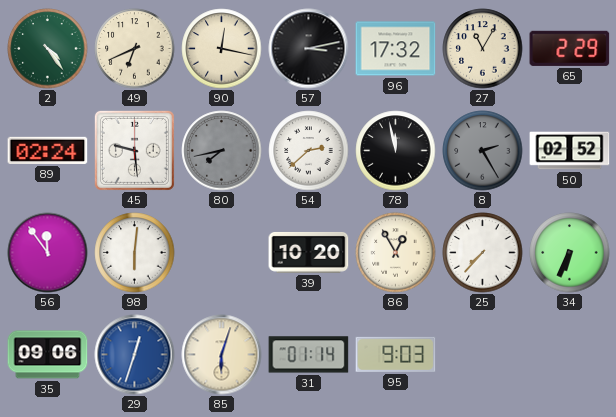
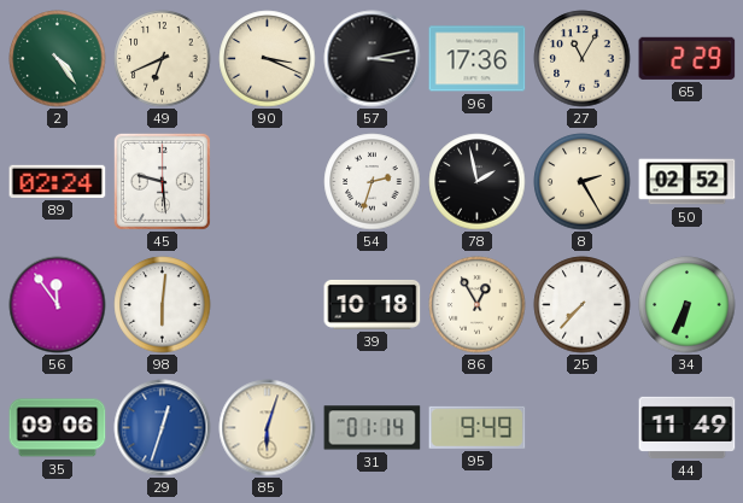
90: 12:17 -> 3:19
96: 17:32 -> 17:36
80: 7:43 -> none
54: 2:38 -> 2:33
78: 11:58 -> 1:58
8 dial: grey -> cream
39: 10:20 -> 10:18
95: 9:03 -> 9:49
44: none -> 11:49
